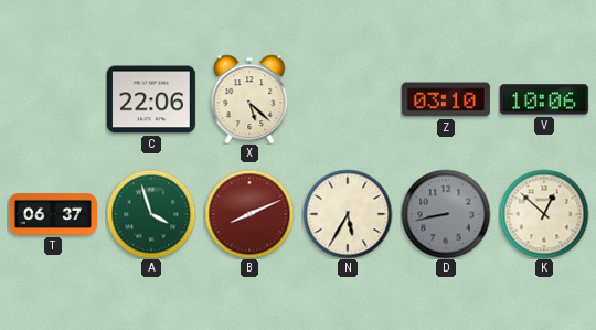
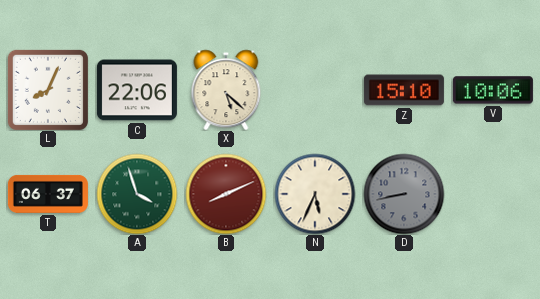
L: none -> 8:04
Z: 03:10 -> 15:10
N: 5:35 -> 5:34
K: 12:52 -> none
